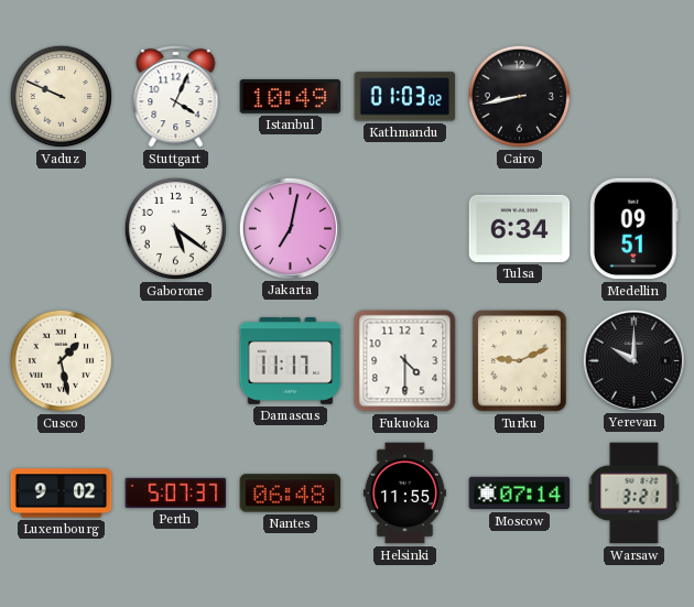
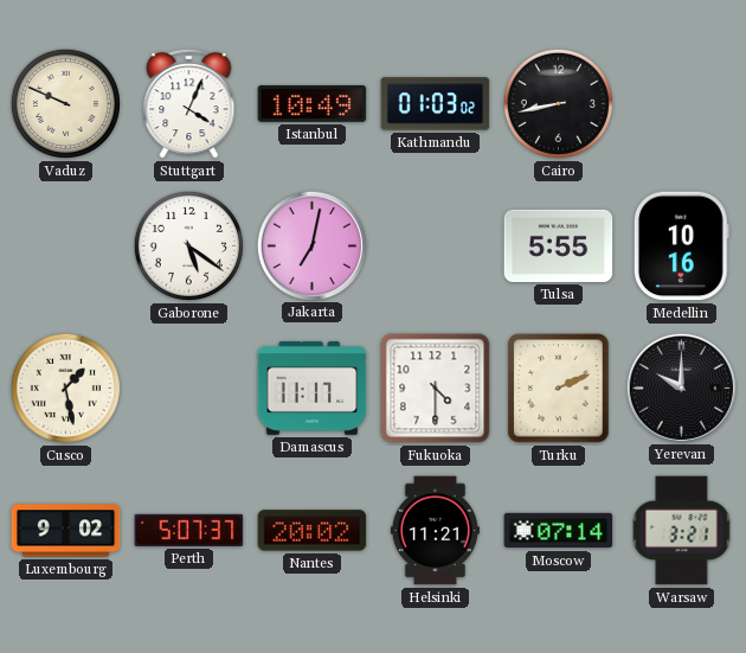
Tulsa: 6:34 -> 5:55
Medellin: 09:51 -> 10:16
Turku: 9:11 -> 2:11
Nantes: 06:48 -> 20:02
Helsinki: 11:55 -> 11:21
